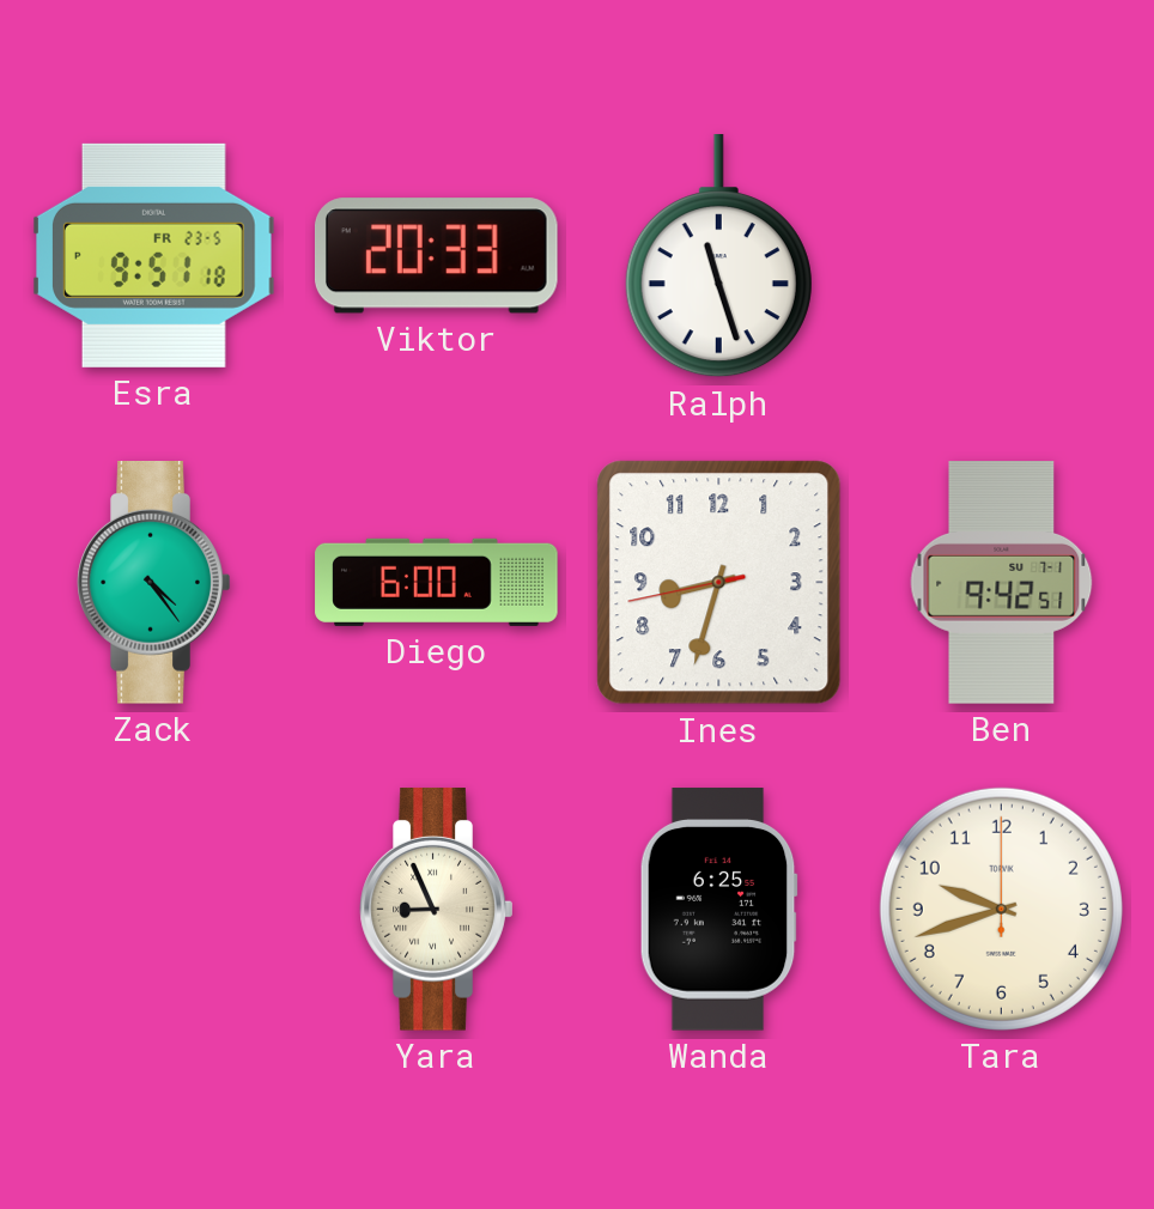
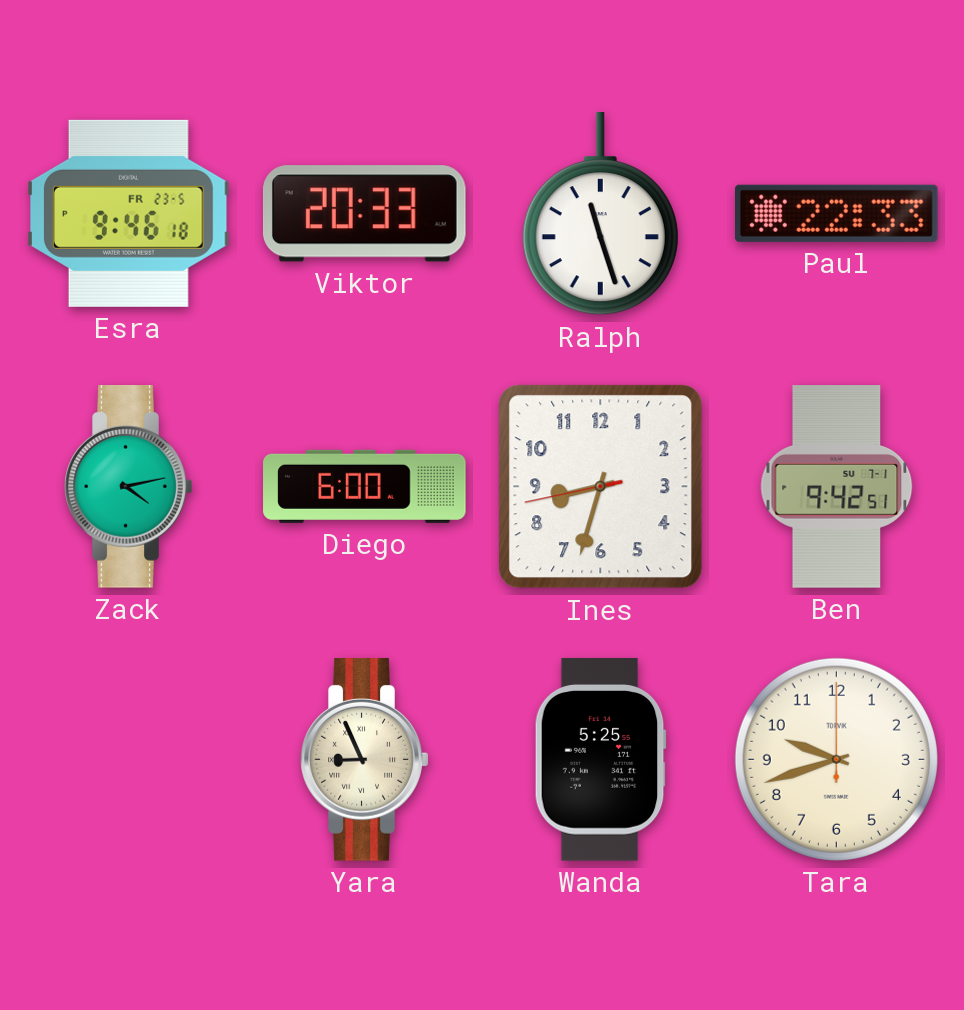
Esra: 9:51 -> 9:46
Paul: none -> 22:33
Zack: 4:24 -> 4:13
Wanda: 6:25 -> 5:25
